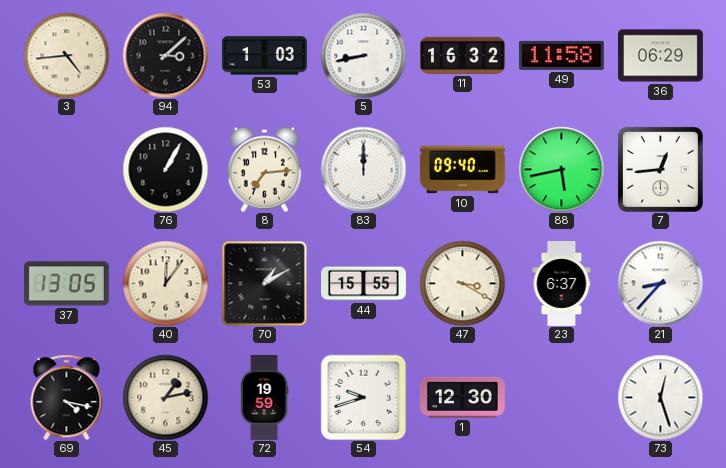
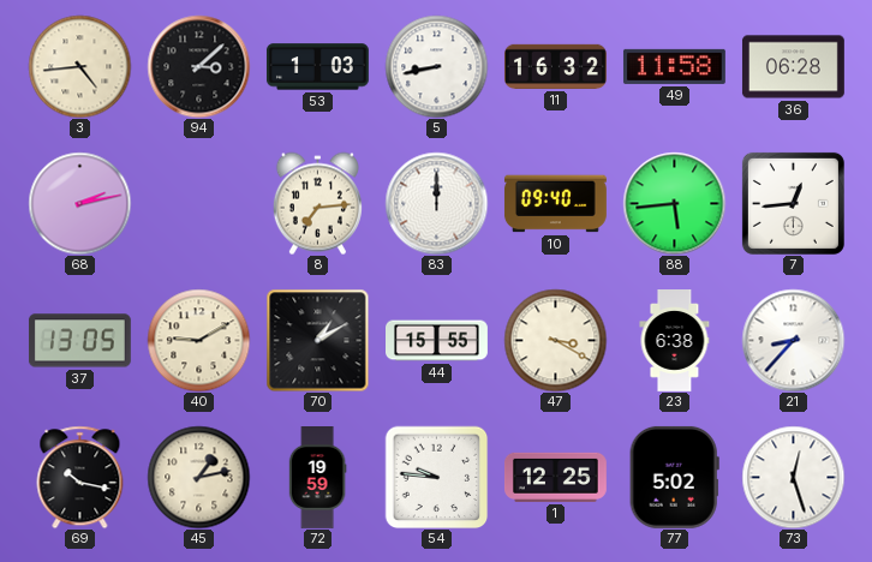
36: 06:29 -> 06:28
68: none -> 2:13
76: 1:05 -> none
88: 5:43 -> 5:44
40: 12:06 -> 9:10
23: 6:37 -> 6:38
69: 4:17 -> 10:17
54: 9:42 -> 9:46
1: 12:30 -> 12:25
77: none -> 5:02
